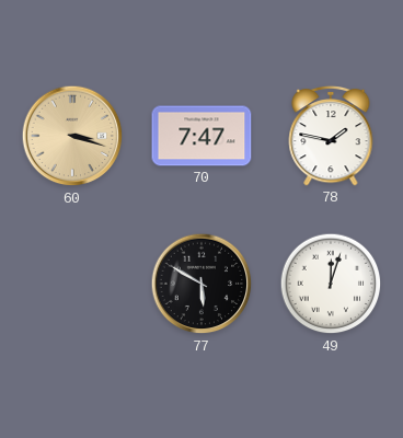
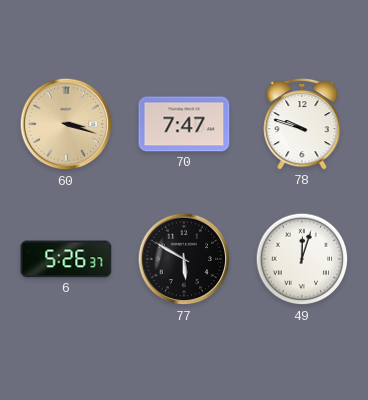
78: 1:47 -> 9:48
6: none -> 5:26
